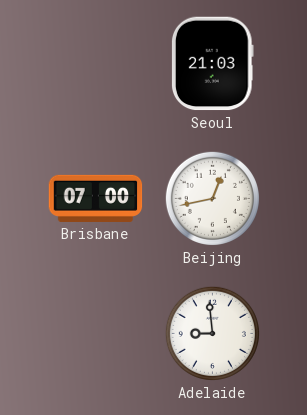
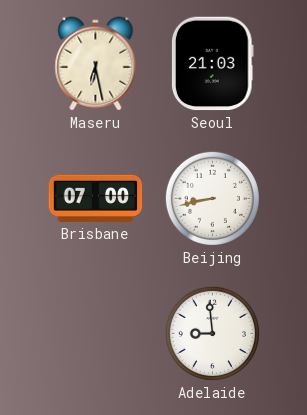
Maseru: none -> 6:28
Beijing: 12:43 -> 8:43
